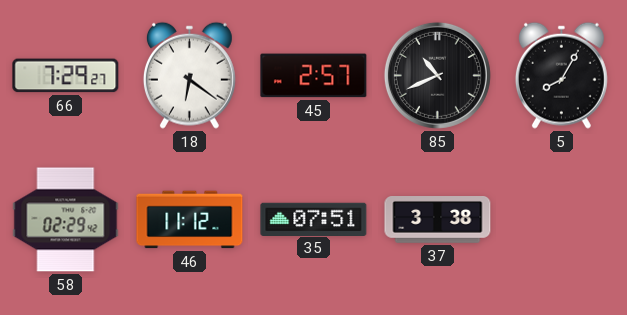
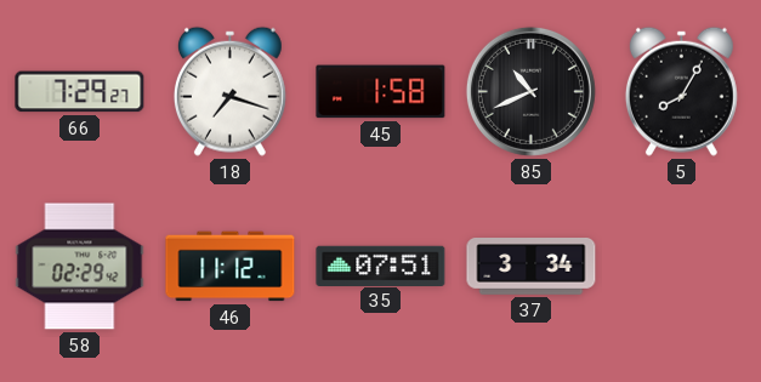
18: 6:21 -> 7:18
45: 2:57 -> 1:58
37: 3:38 -> 3:34
